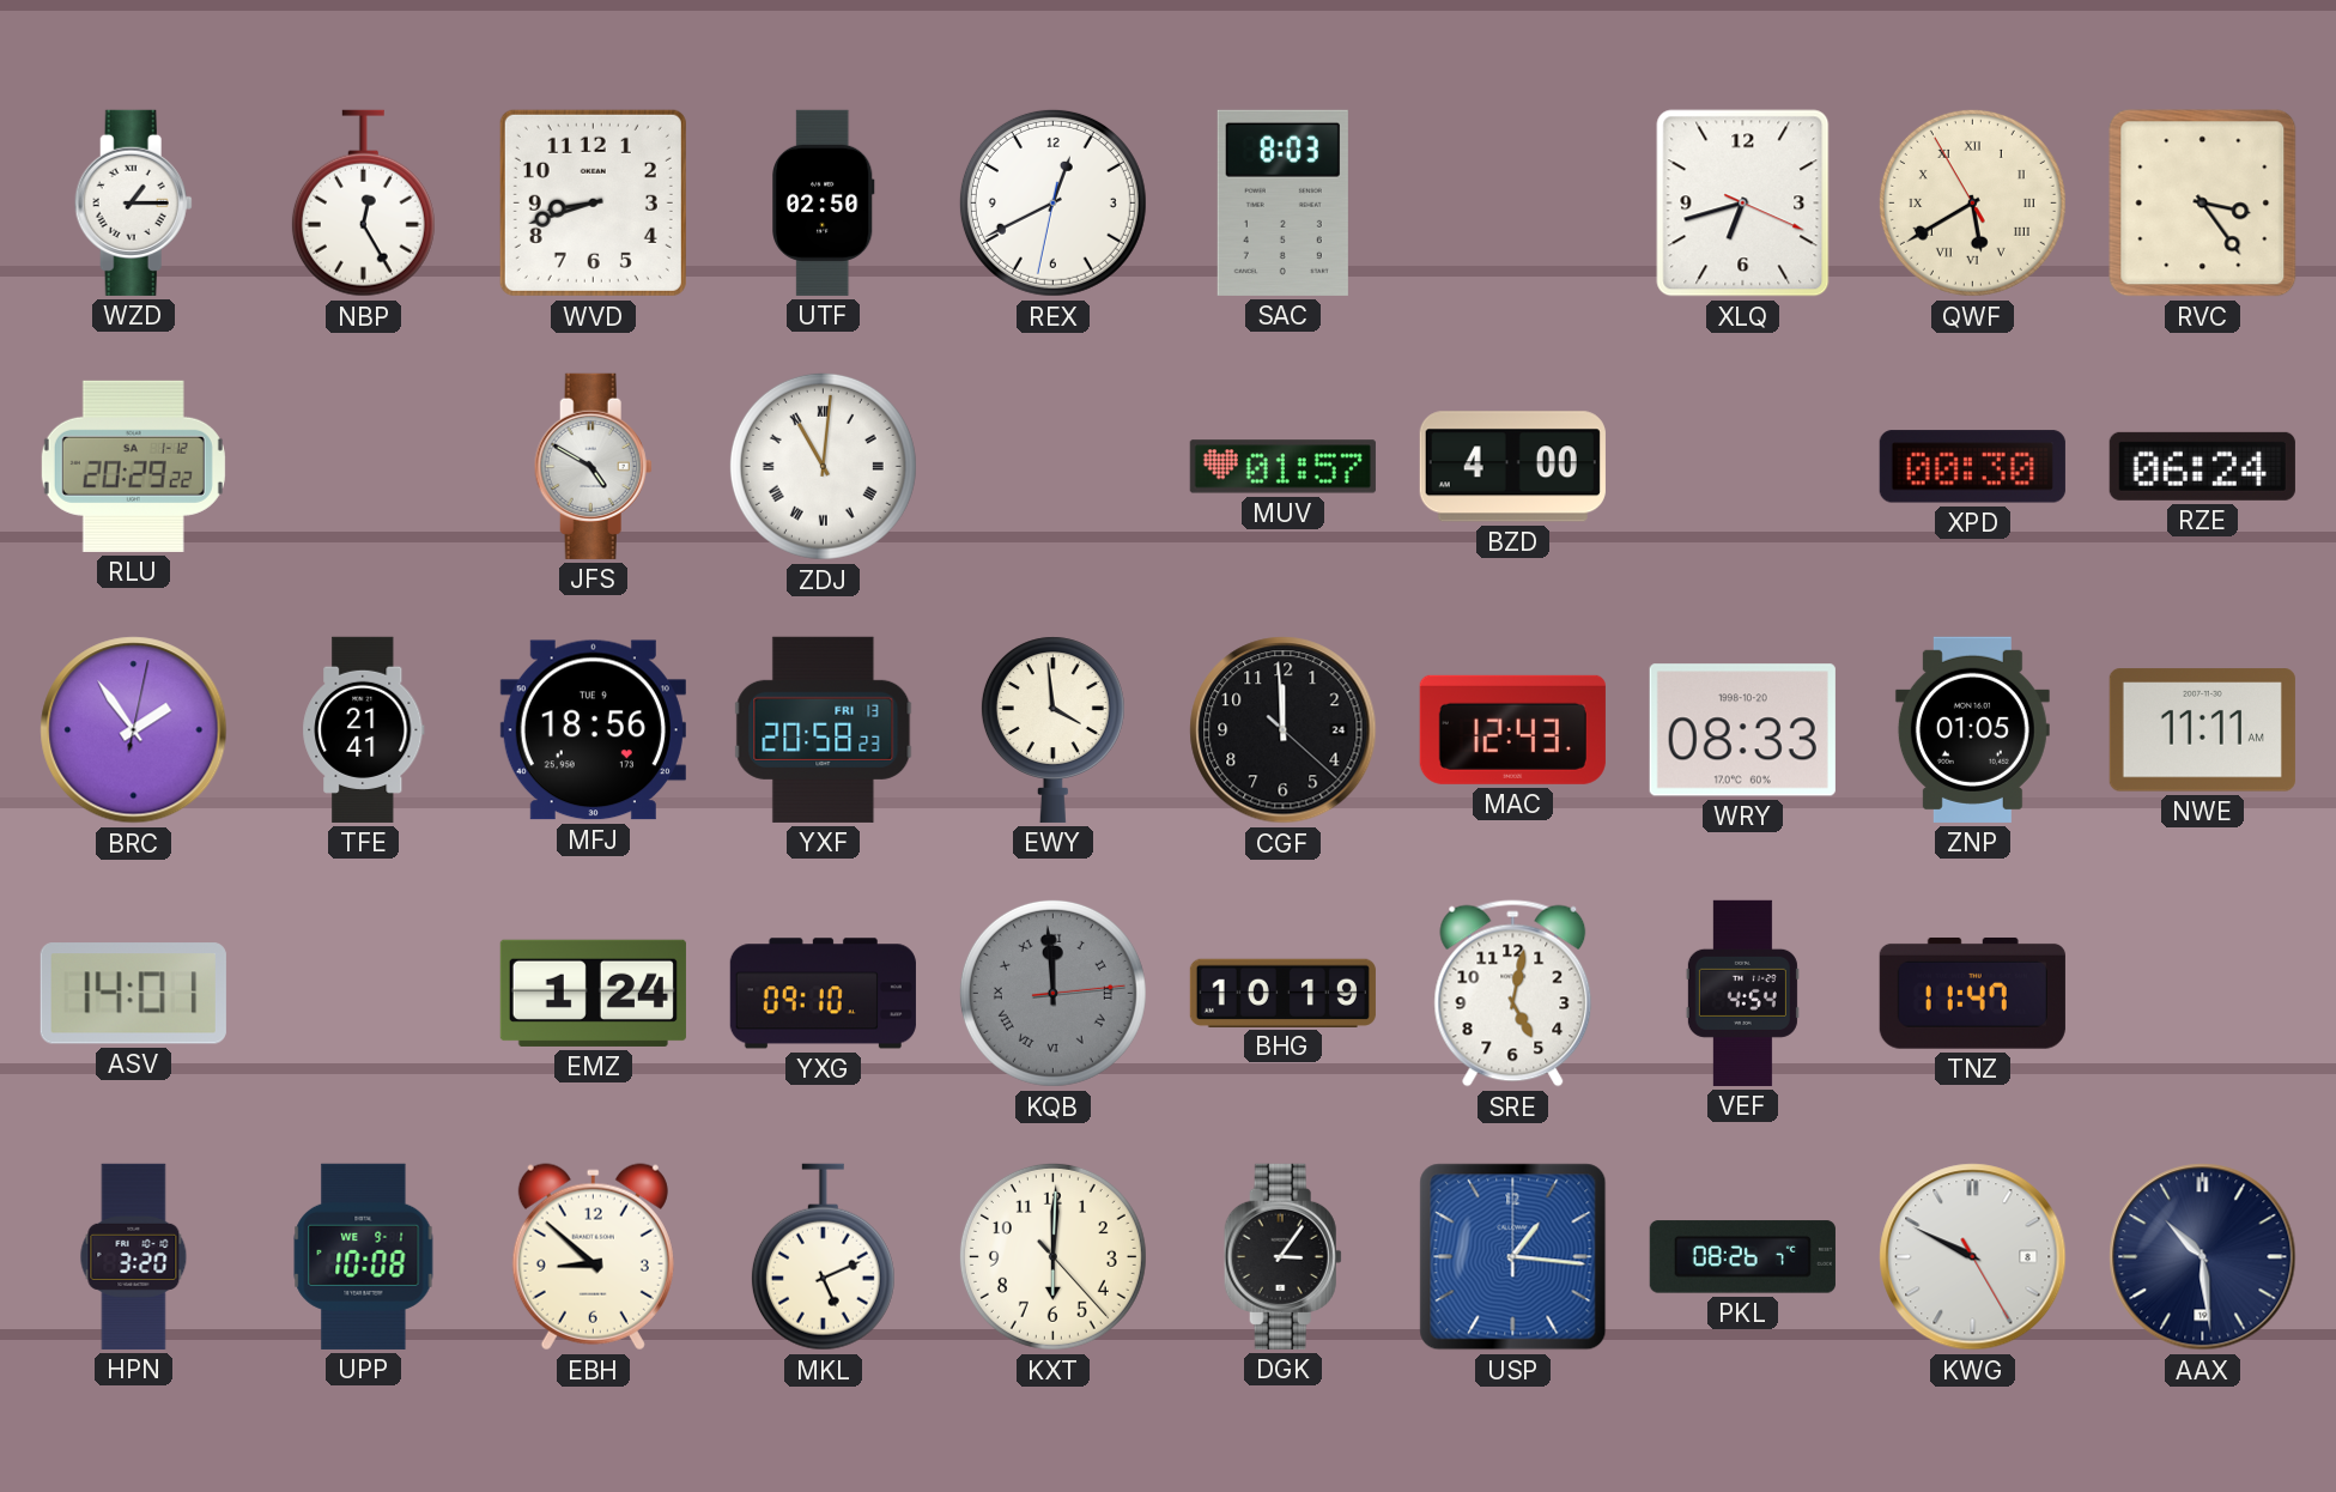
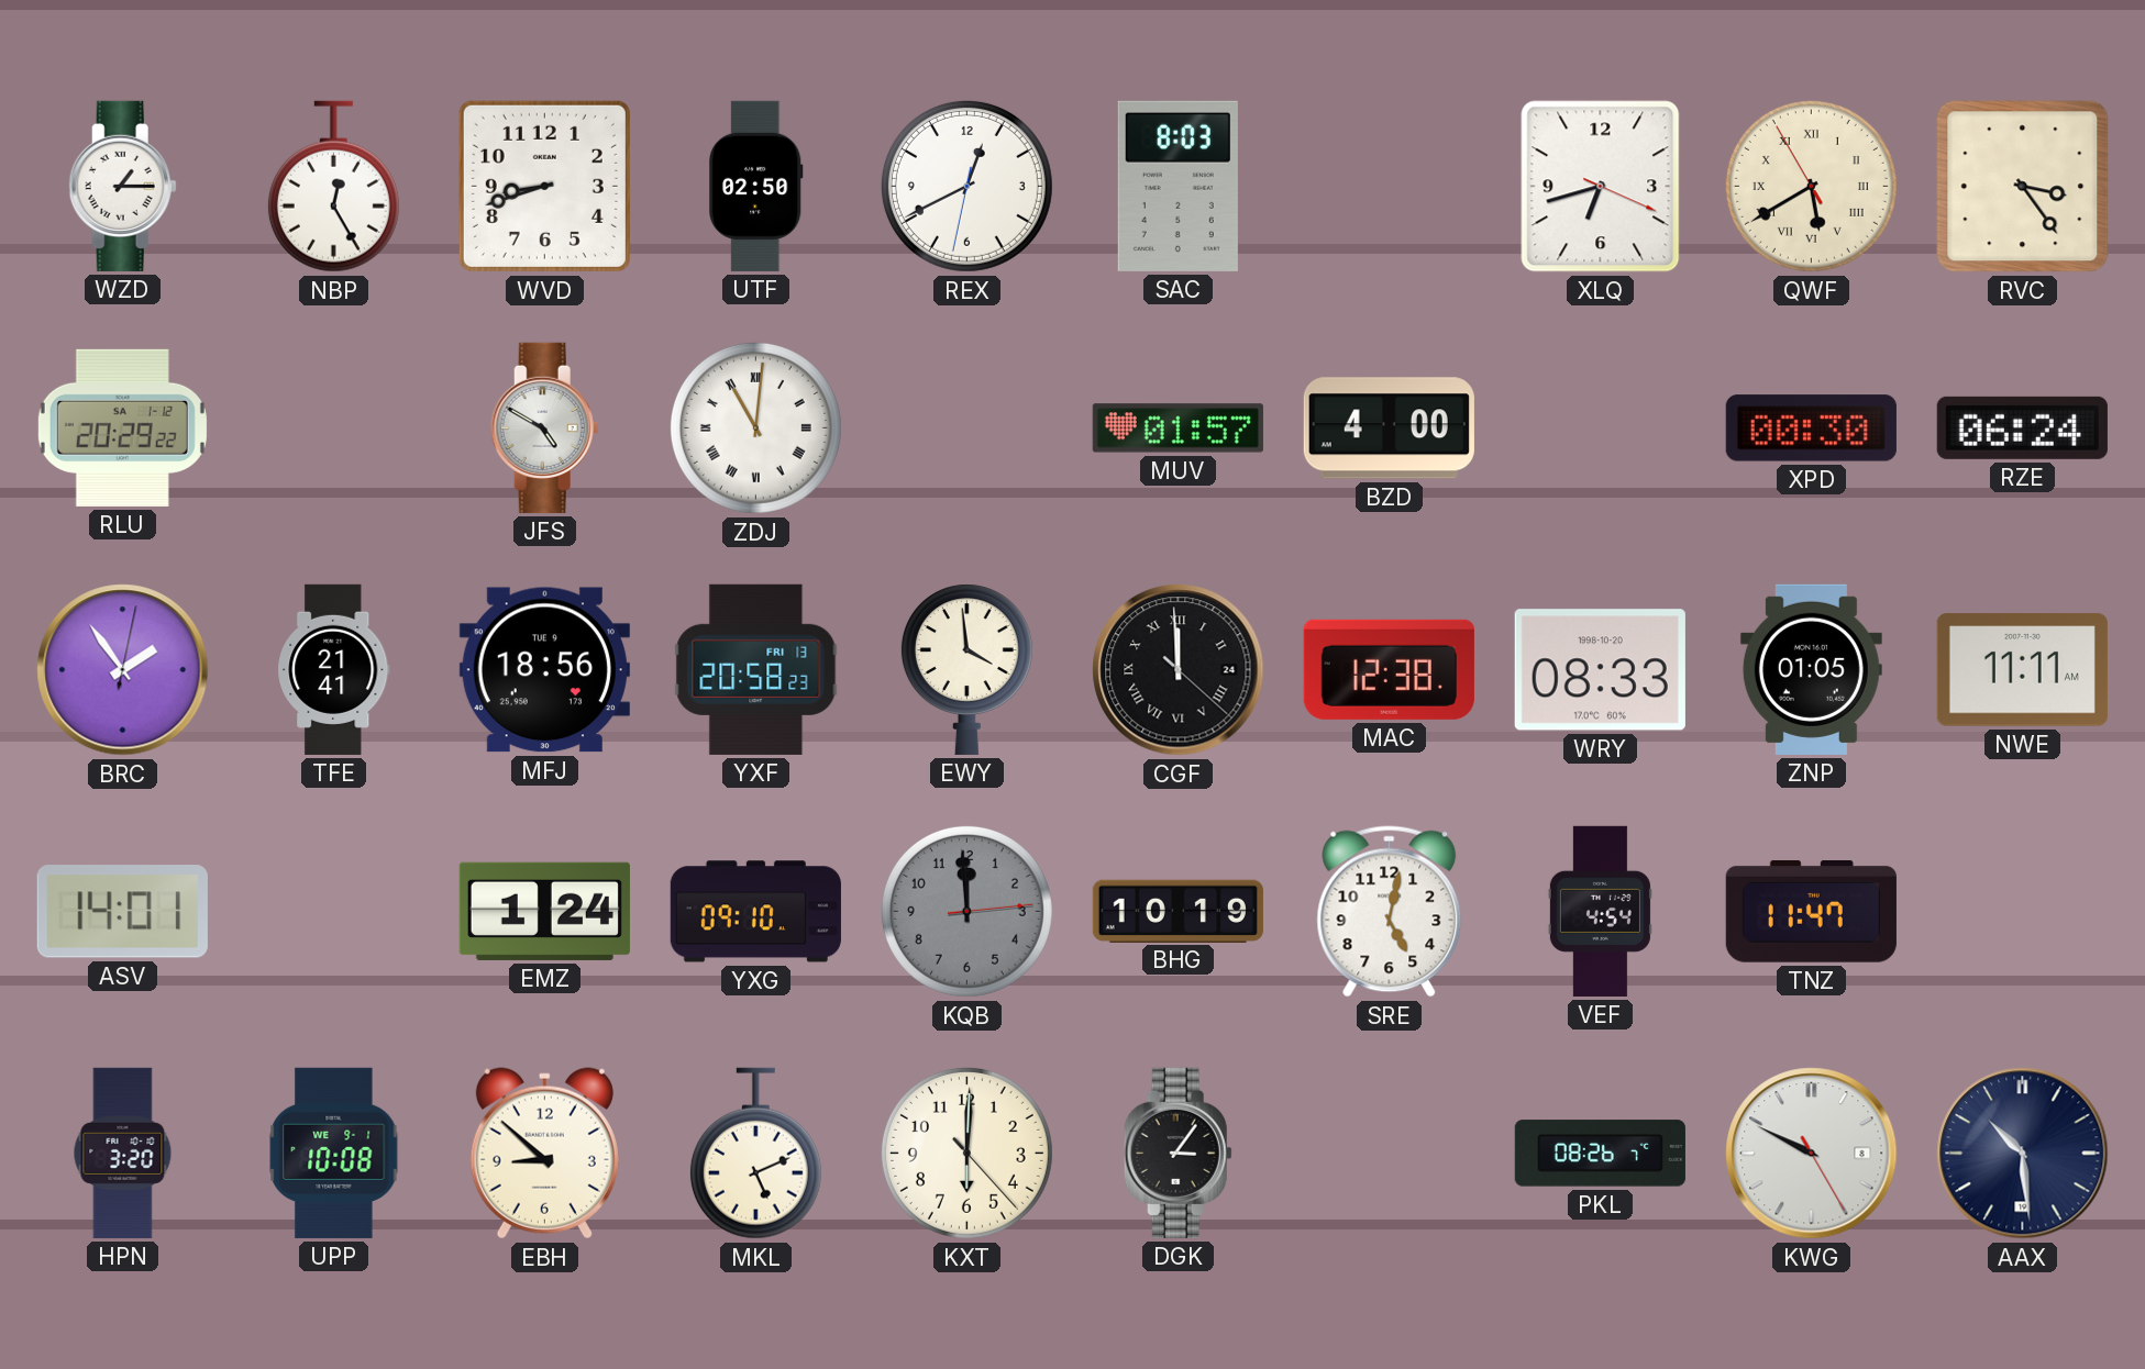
CGF numerals: Arabic -> Roman
MAC: 12:43 -> 12:38
KQB numerals: Roman -> Arabic
USP: 1:16 -> none
